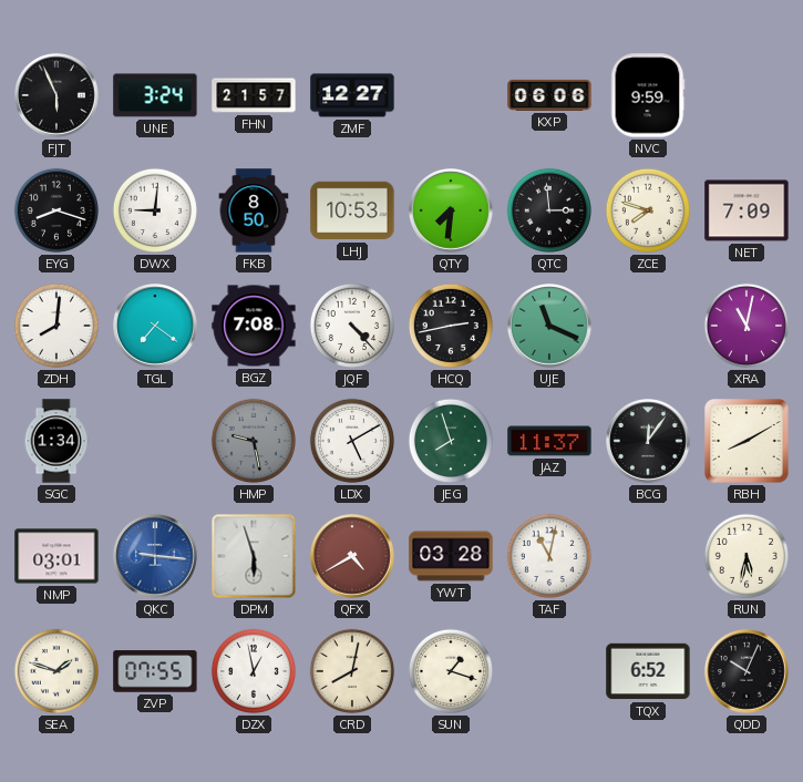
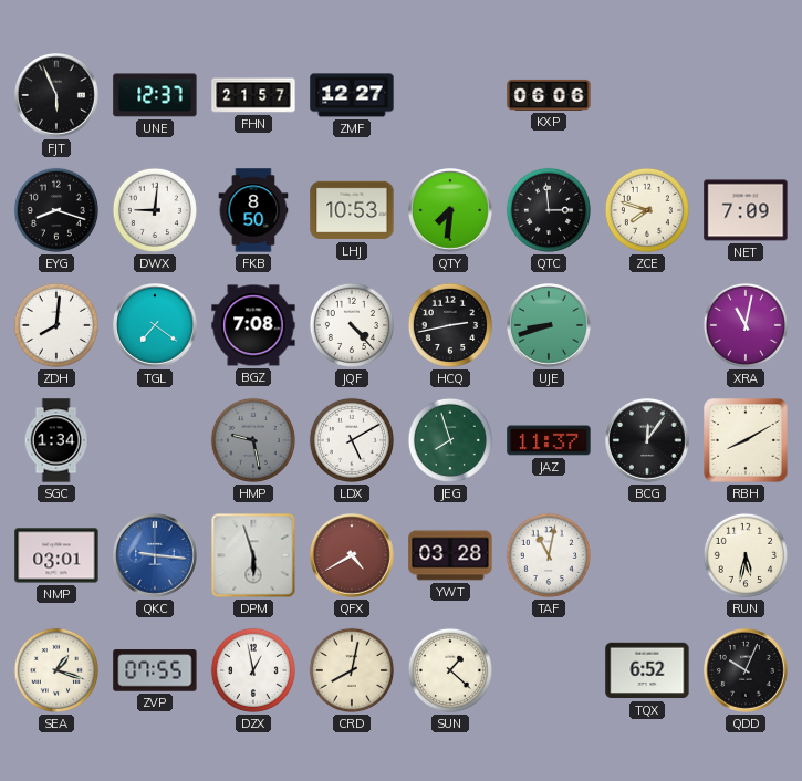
UNE: 3:24 -> 12:37
NVC: 9:59 -> none
UJE: 11:19 -> 8:42
SEA: 1:48 -> 1:18
SUN: 1:18 -> 1:22
